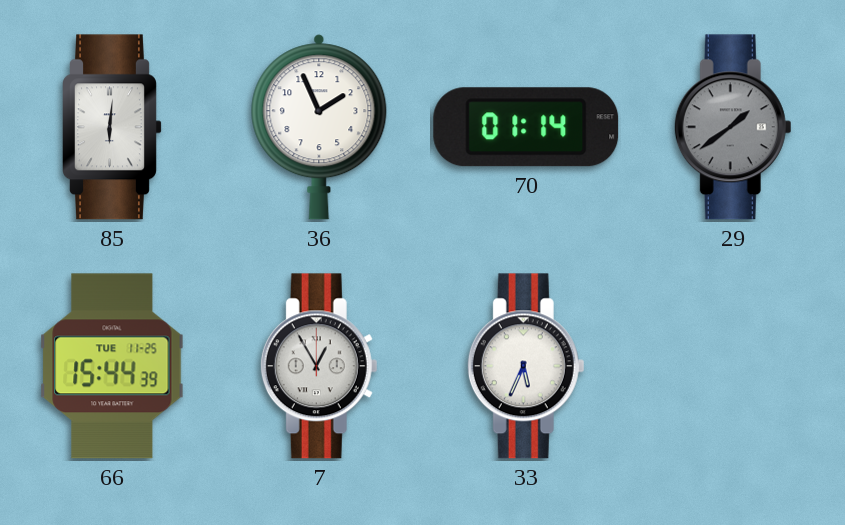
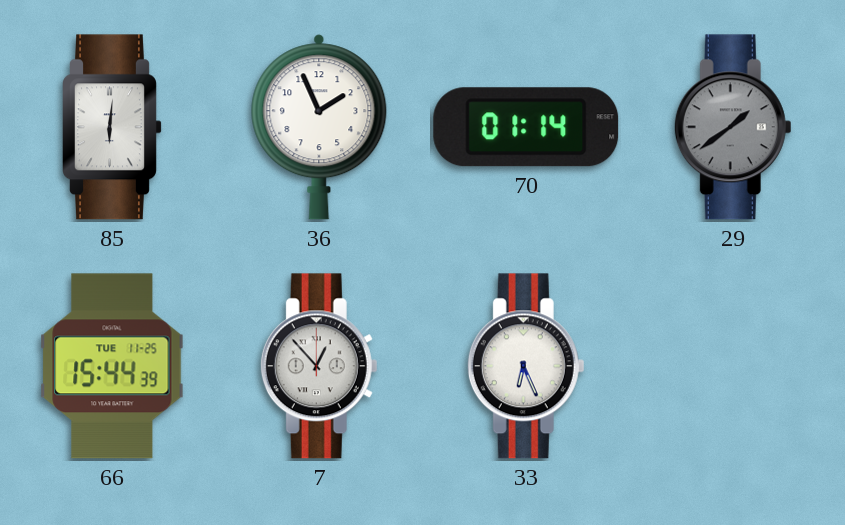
7: 12:55 -> 12:53
33: 5:34 -> 6:26
